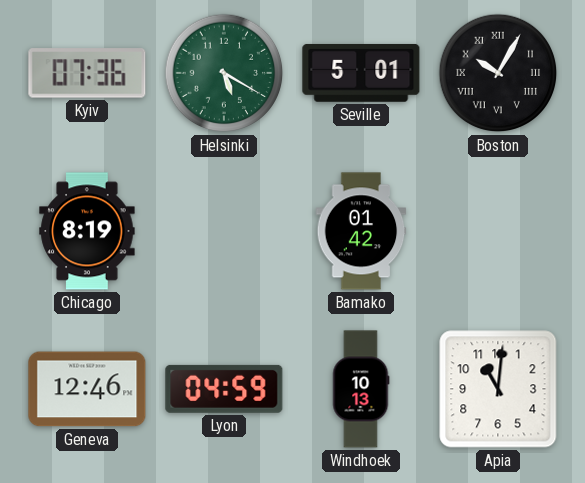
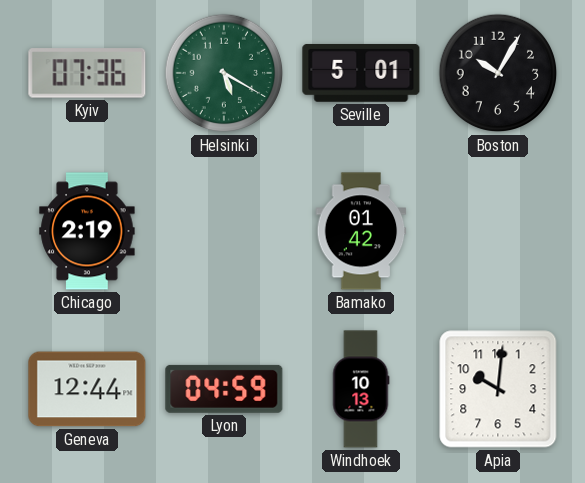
Boston numerals: Roman -> Arabic
Chicago: 8:19 -> 2:19
Geneva: 12:46 -> 12:44
Apia: 11:01 -> 10:01
